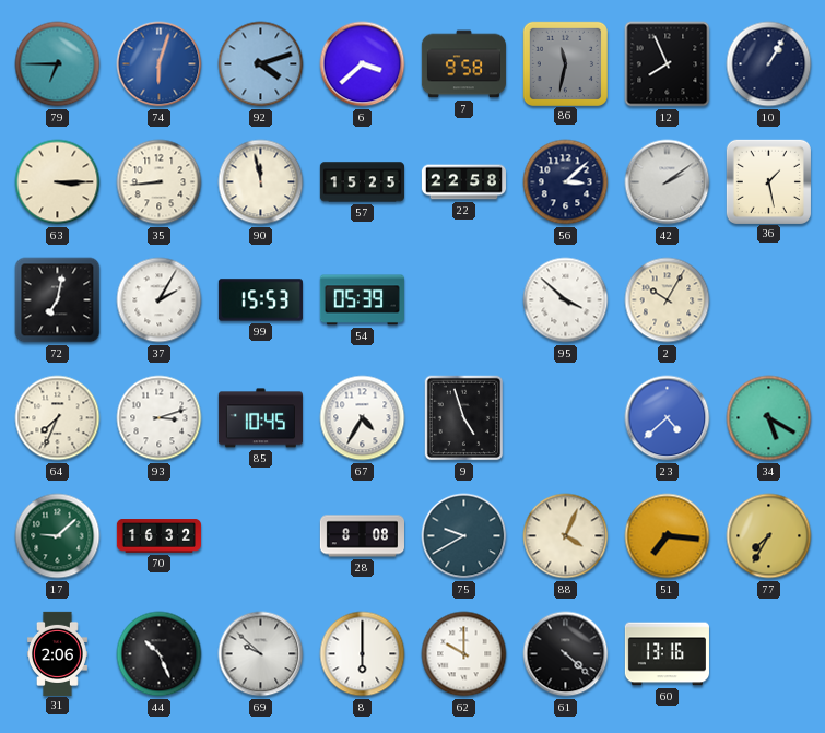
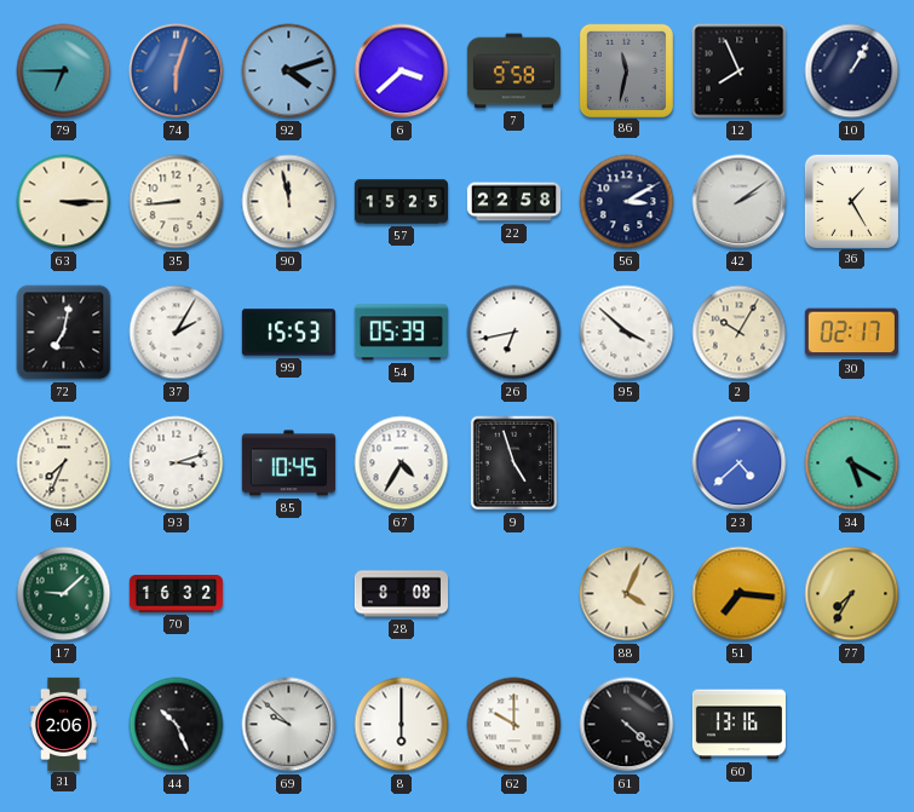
56: 3:08 -> 3:10
36: 1:28 -> 1:25
26: none -> 6:43
30: none -> 02:17
75: 9:40 -> none
